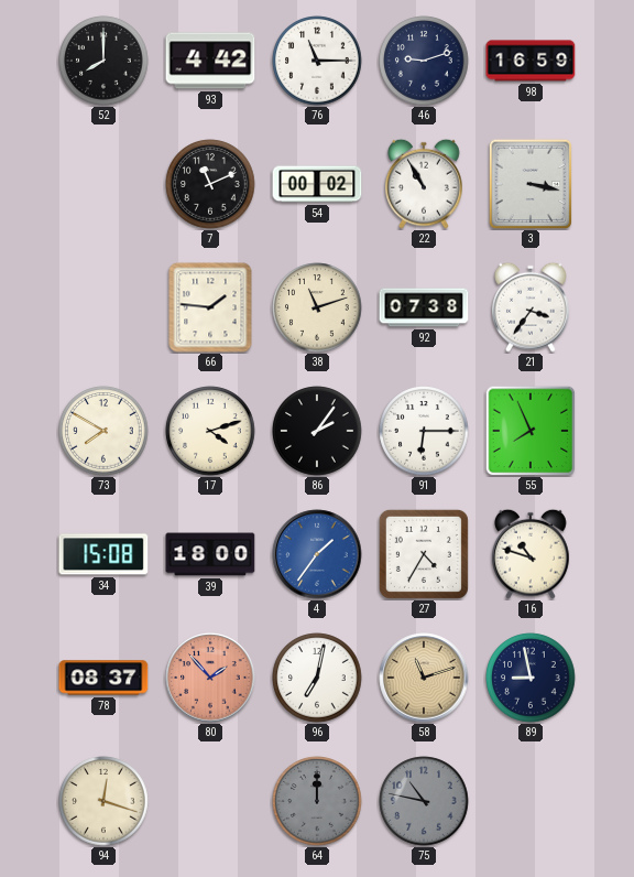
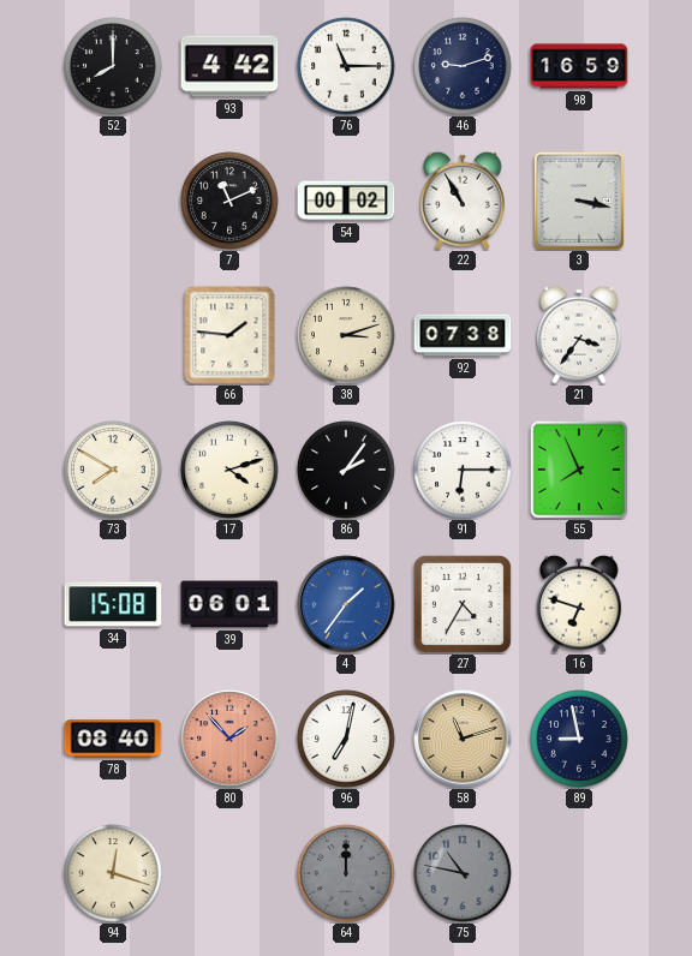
38: 11:12 -> 3:12
39: 18:00 -> 06:01
16: 10:48 -> 6:48
78: 08:37 -> 08:40
